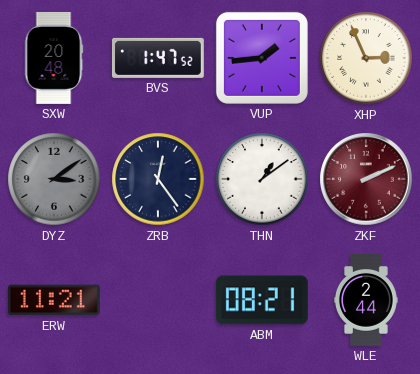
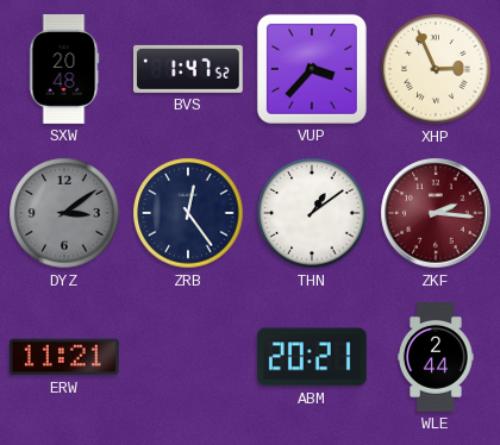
VUP: 1:44 -> 3:37
ZKF: 2:11 -> 2:16
ABM: 08:21 -> 20:21
